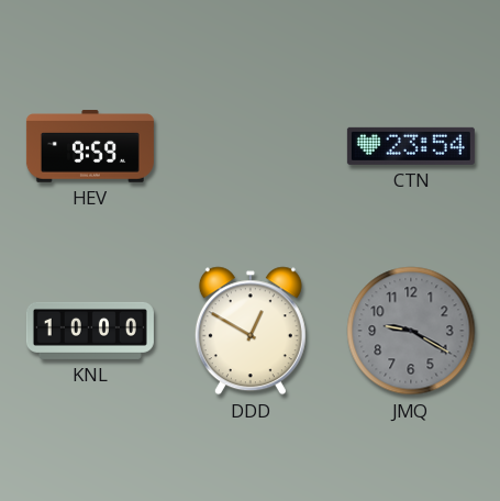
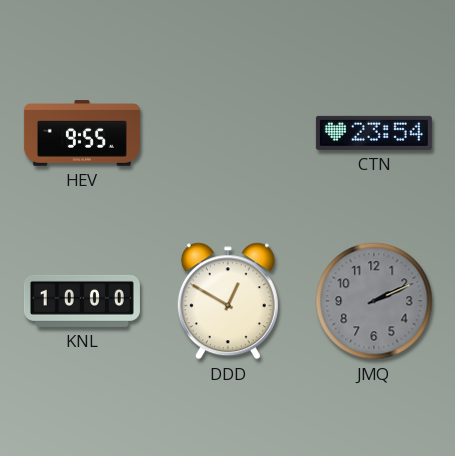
HEV: 9:59 -> 9:55
JMQ: 9:20 -> 2:11
